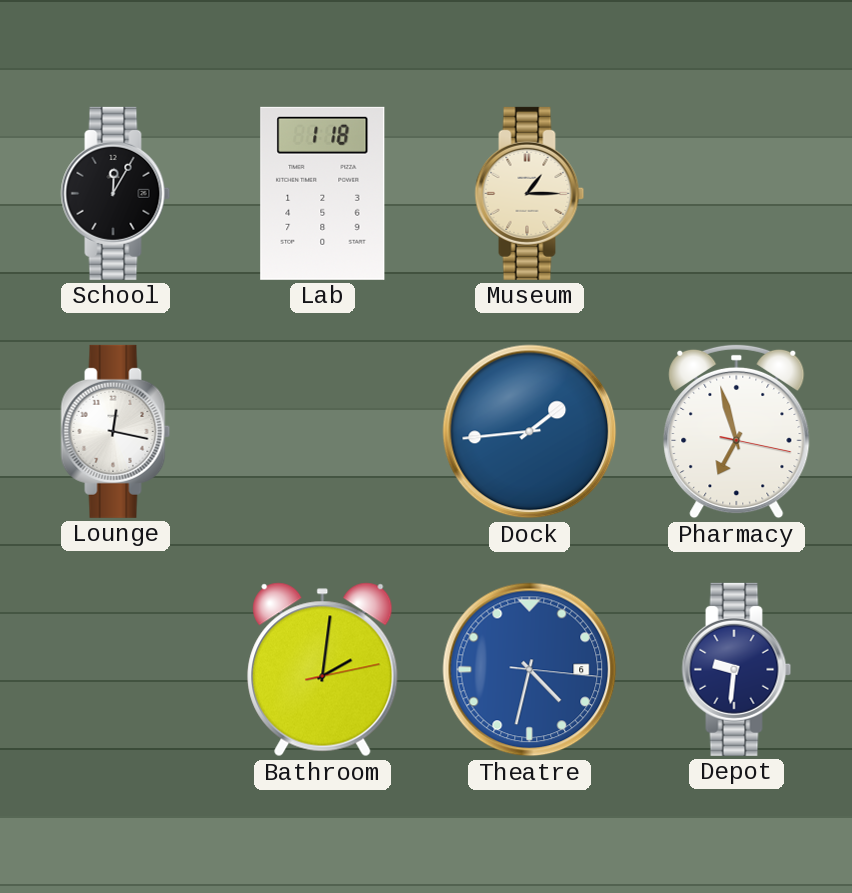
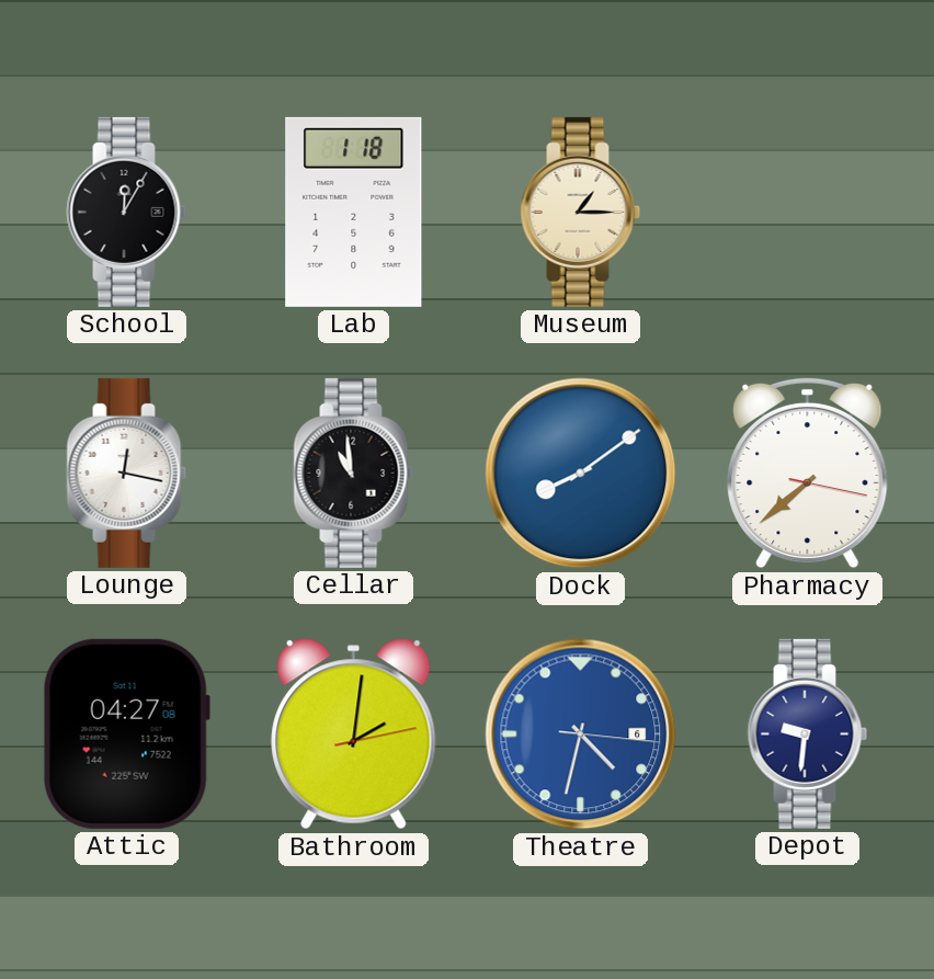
Cellar: none -> 10:59
Dock: 1:44 -> 8:09
Pharmacy: 6:57 -> 7:38
Attic: none -> 04:27
